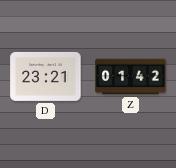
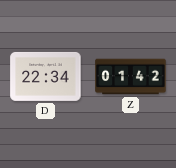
D: 23:21 -> 22:34
